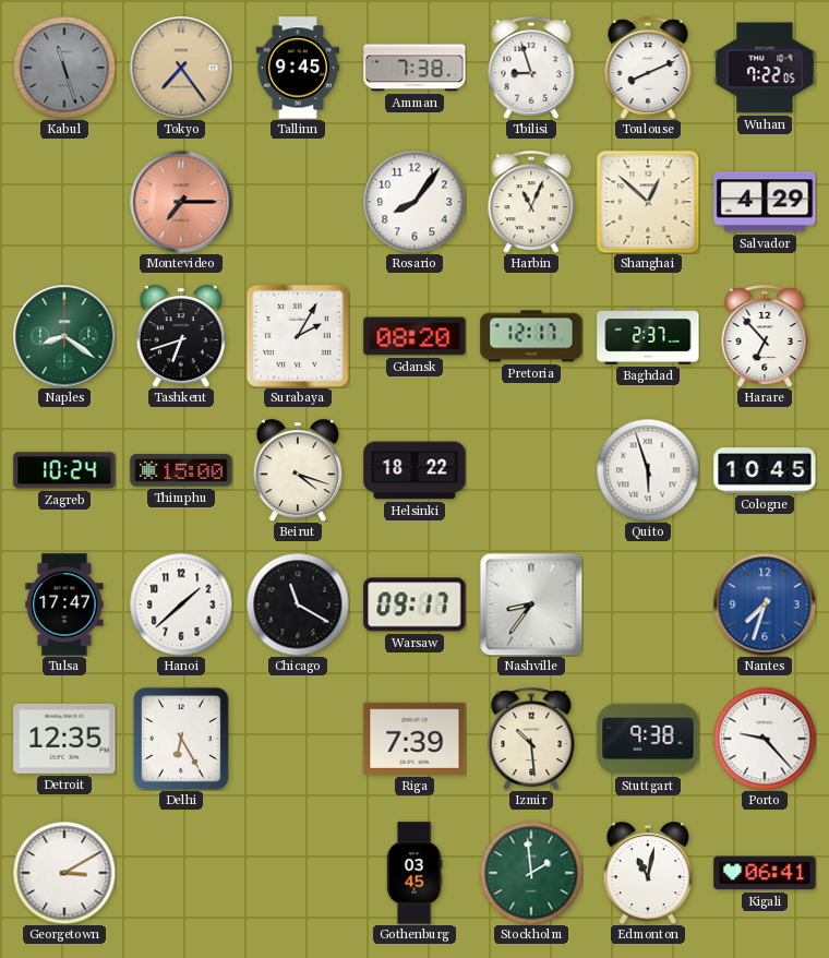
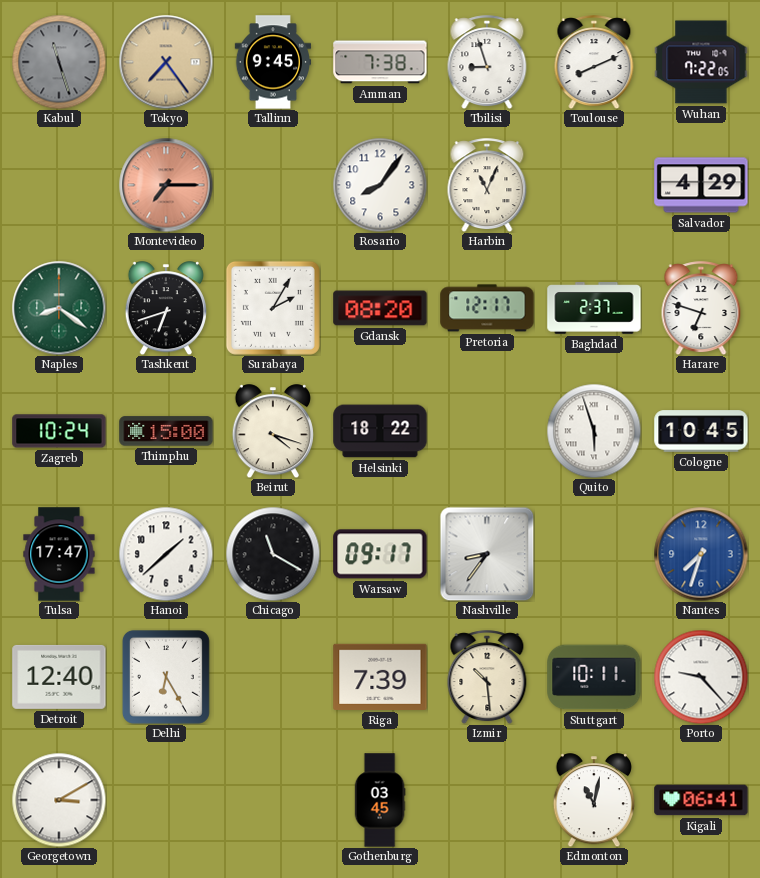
Shanghai: 12:52 -> none
Harare: 6:53 -> 6:48
Detroit: 12:35 -> 12:40
Stuttgart: 9:38 -> 10:11
Stockholm: 1:59 -> none
